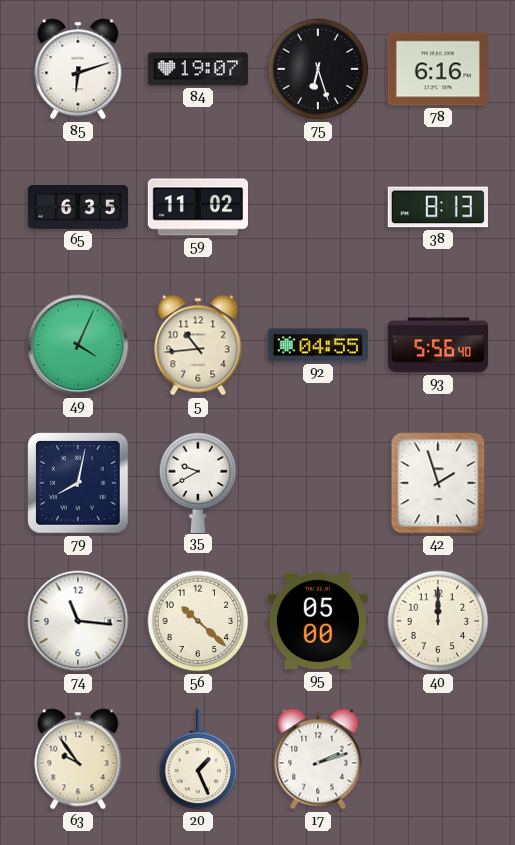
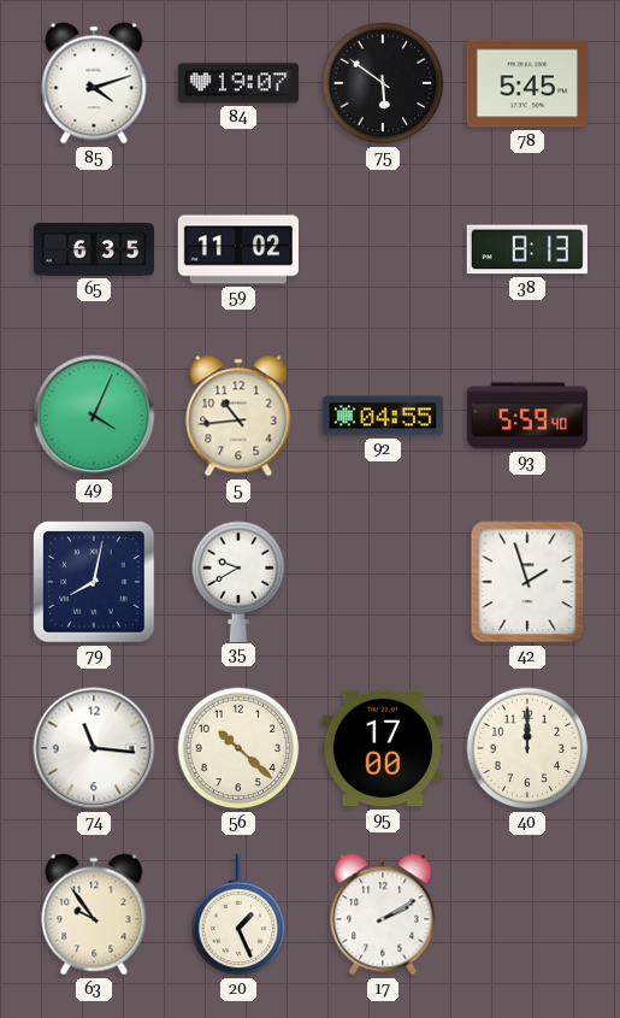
85: 6:12 -> 4:12
75: 6:27 -> 5:51
78: 6:16 -> 5:45
93: 5:56 -> 5:59
95: 05:00 -> 17:00
17: 2:12 -> 2:10
